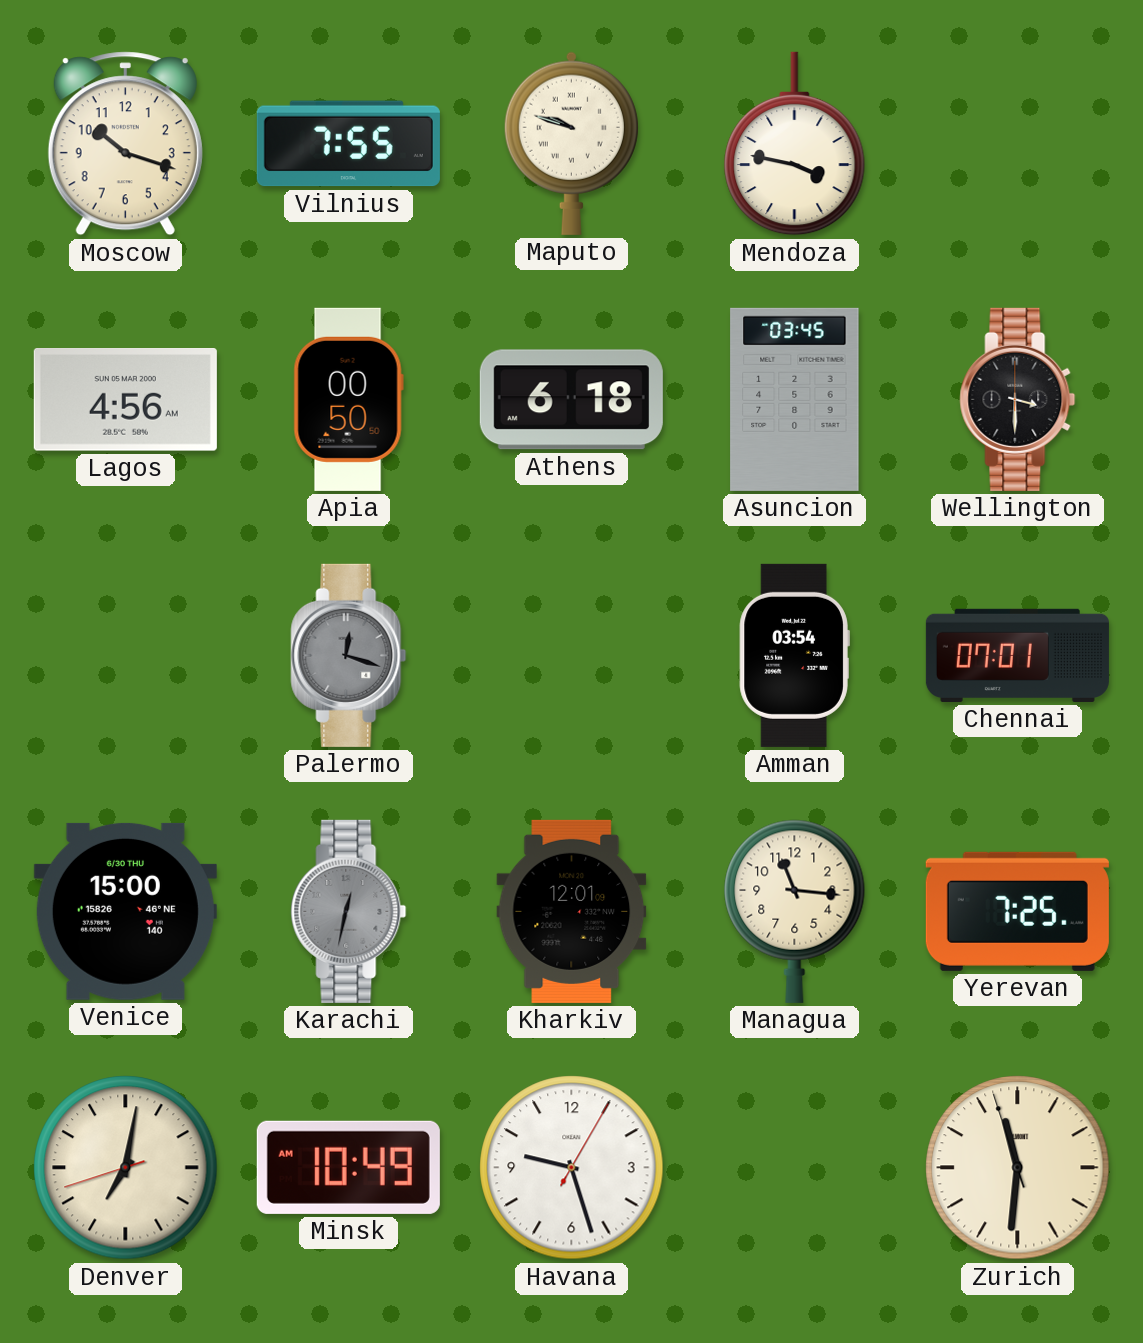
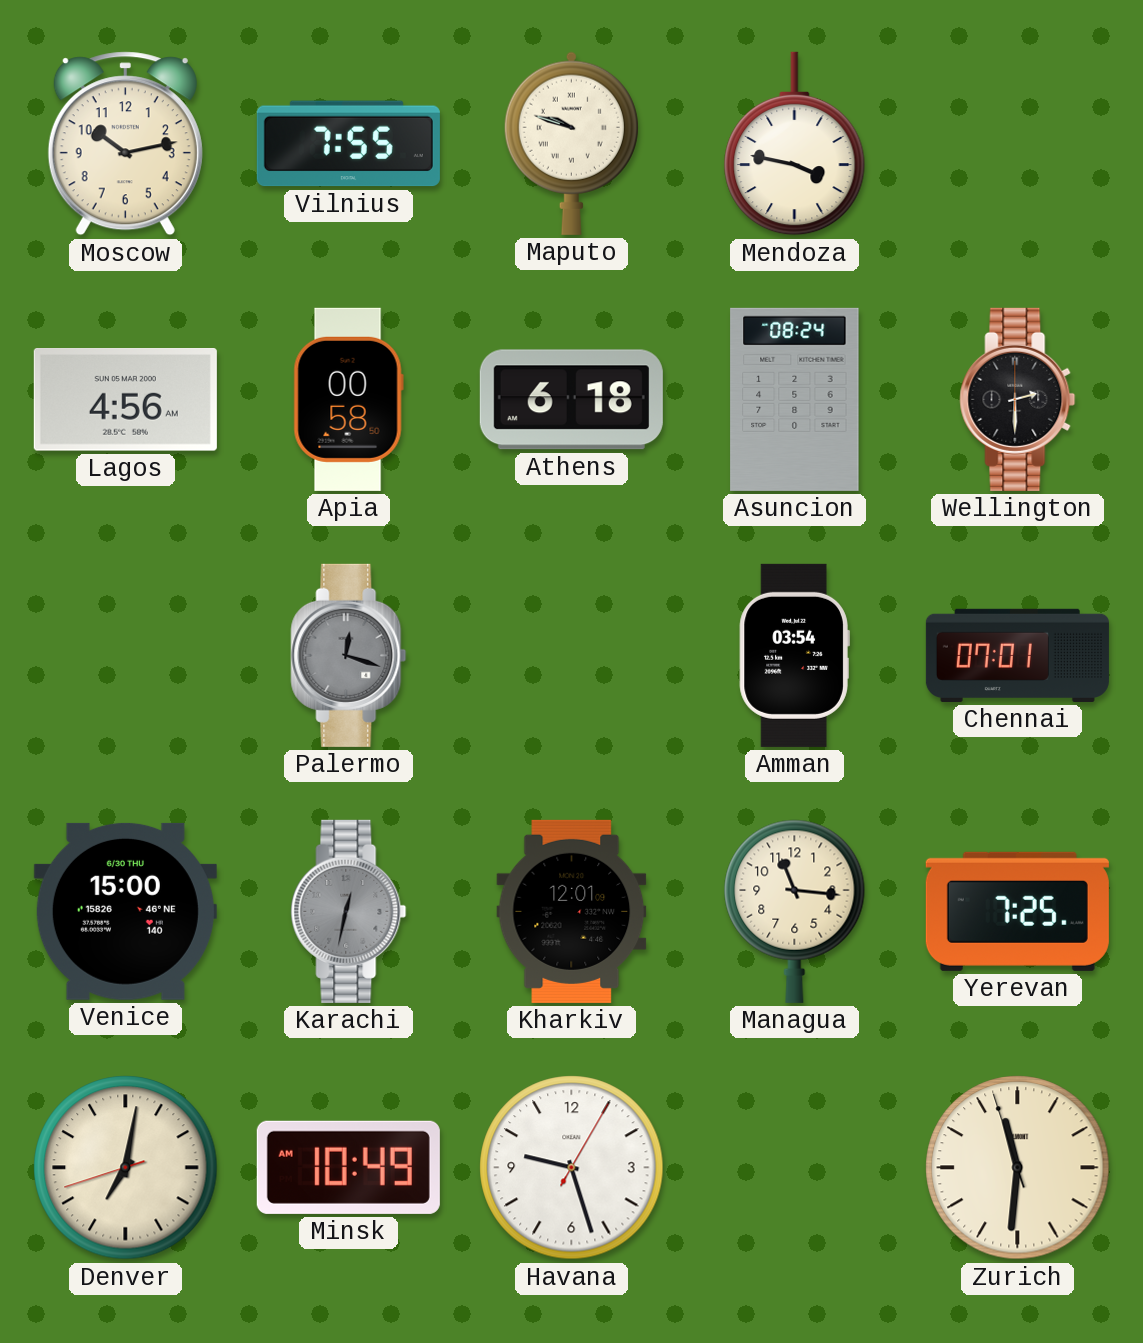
Moscow: 10:18 -> 10:13
Apia: 00:50 -> 00:58
Asuncion: 03:45 -> 08:24
Wellington: 3:30 -> 2:30
